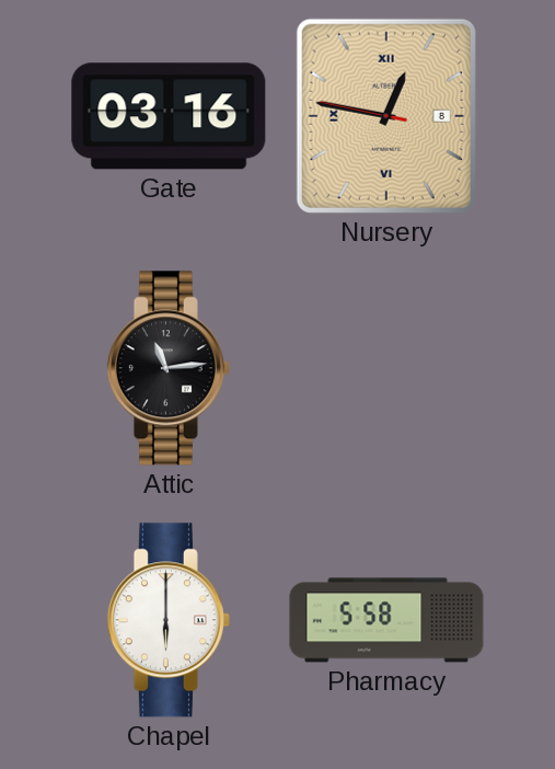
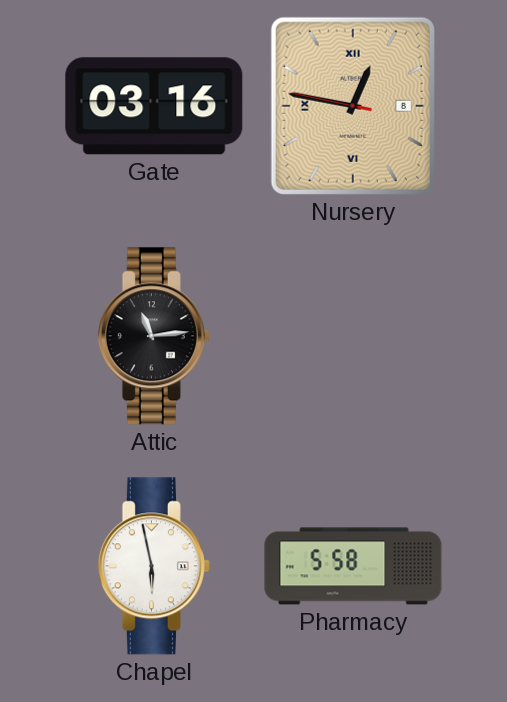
Chapel: 6:00 -> 5:58
